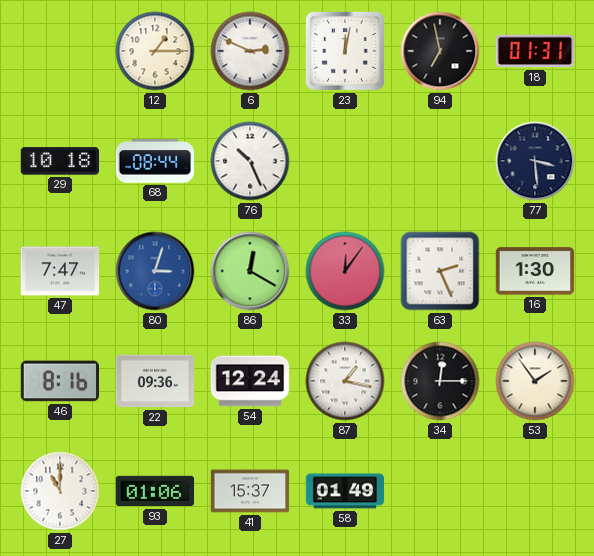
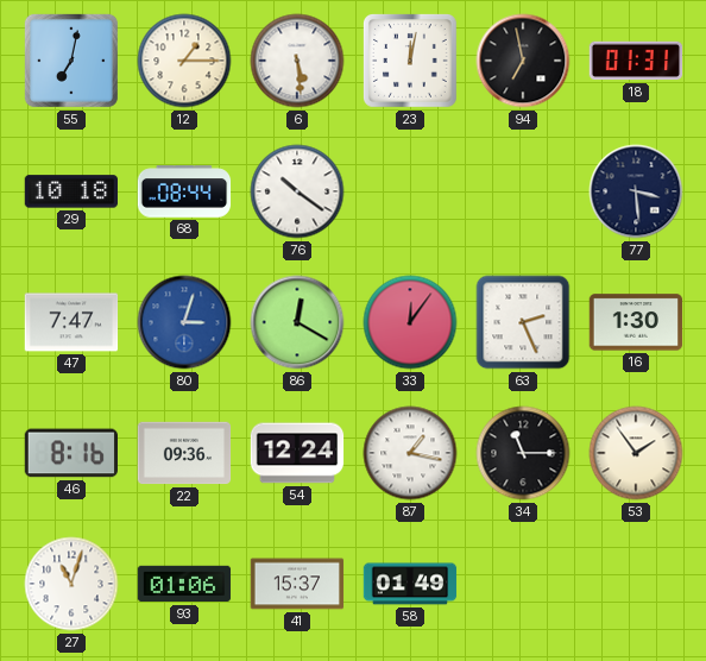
55: none -> 7:02
6: 2:49 -> 5:29
76: 10:26 -> 10:21
34: 12:15 -> 11:15
27: 11:00 -> 11:03
